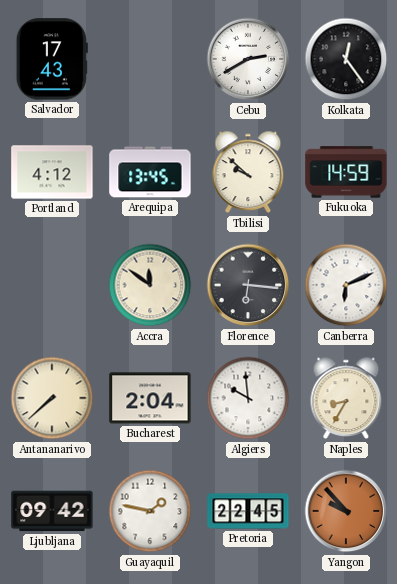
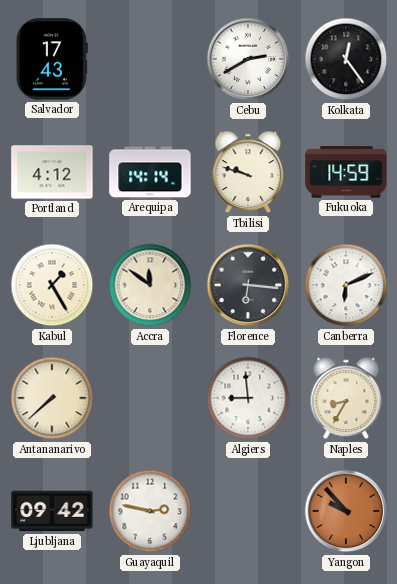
Arequipa: 13:45 -> 14:14
Tbilisi: 9:52 -> 9:48
Kabul: none -> 1:25
Bucharest: 2:04 -> none
Algiers: 9:59 -> 8:59
Guayaquil: 1:47 -> 2:47
Pretoria: 22:45 -> none
